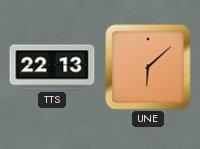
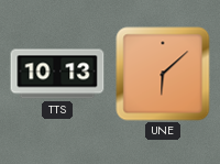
TTS: 22:13 -> 10:13
